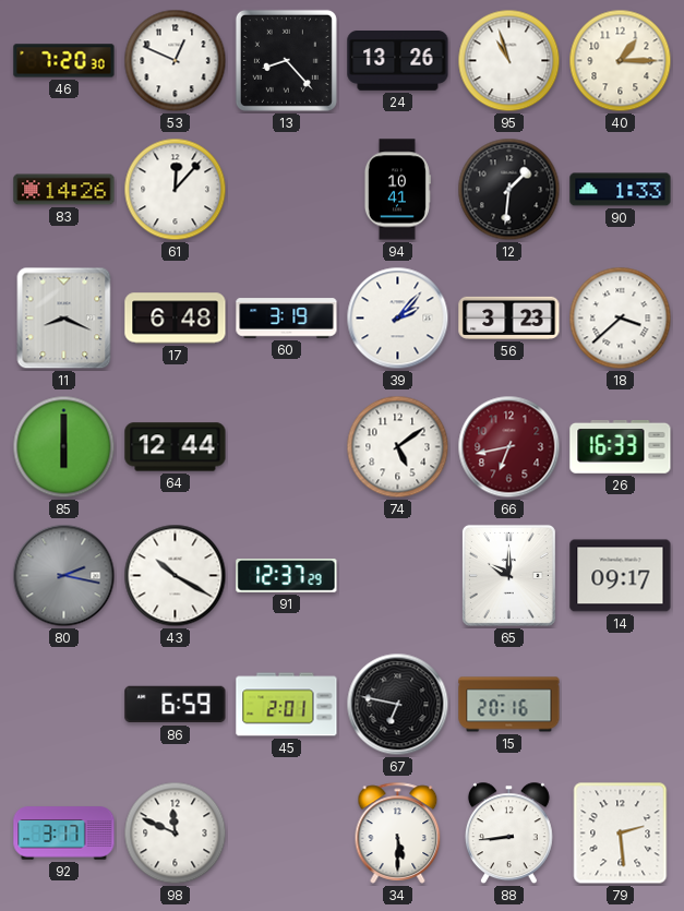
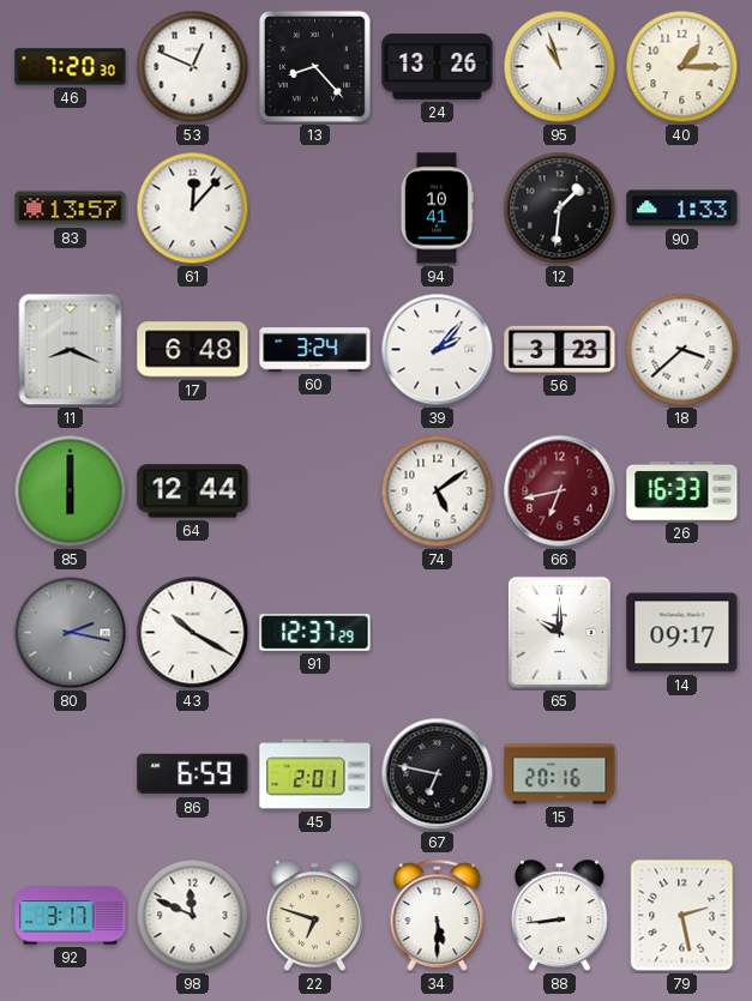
83: 14:26 -> 13:57
60: 3:19 -> 3:24
22: none -> 6:48
79: 2:29 -> 2:28
